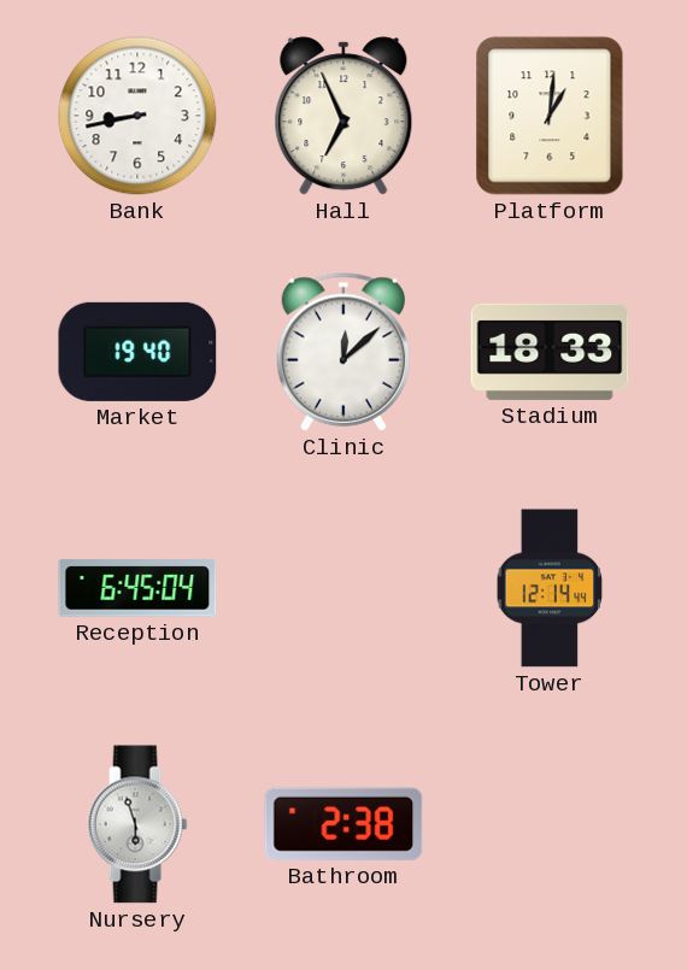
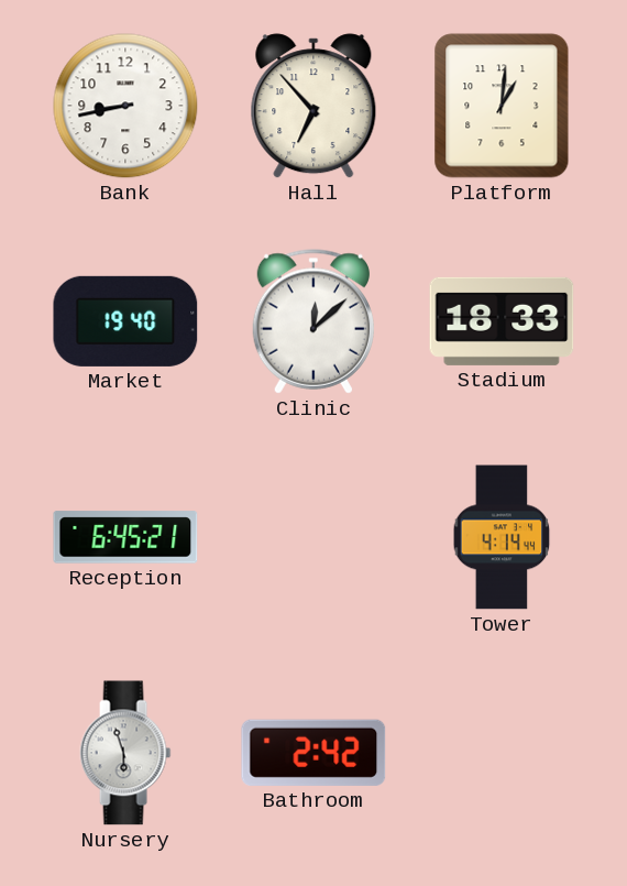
Hall: 6:56 -> 6:53
Reception: 6:45:04 -> 6:45:21
Tower: 12:14 -> 4:14
Bathroom: 2:38 -> 2:42
